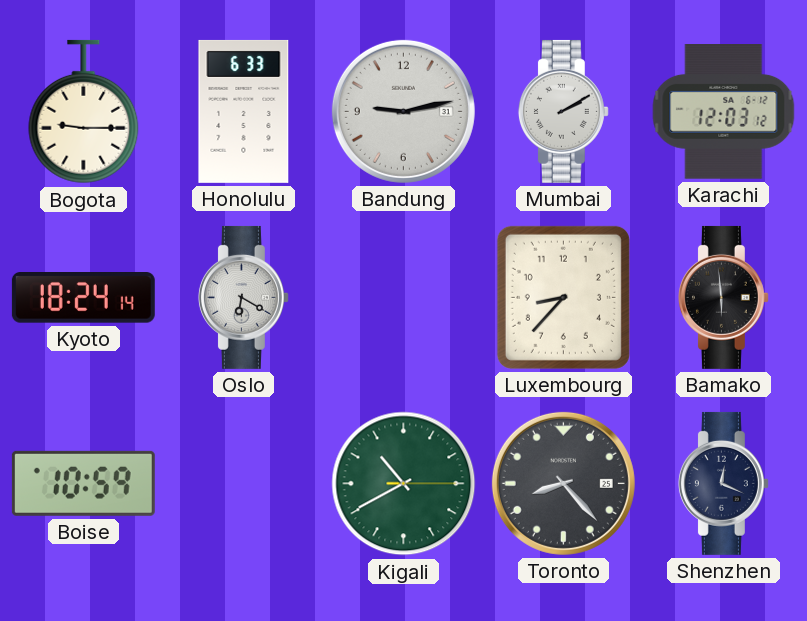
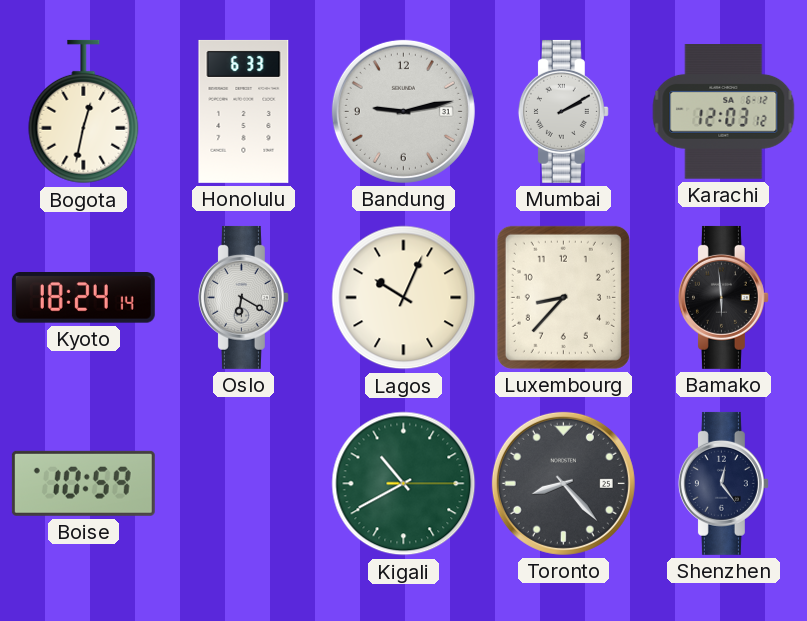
Bogota: 9:15 -> 12:32
Lagos: none -> 10:04
Shenzhen: 12:19 -> 12:24
